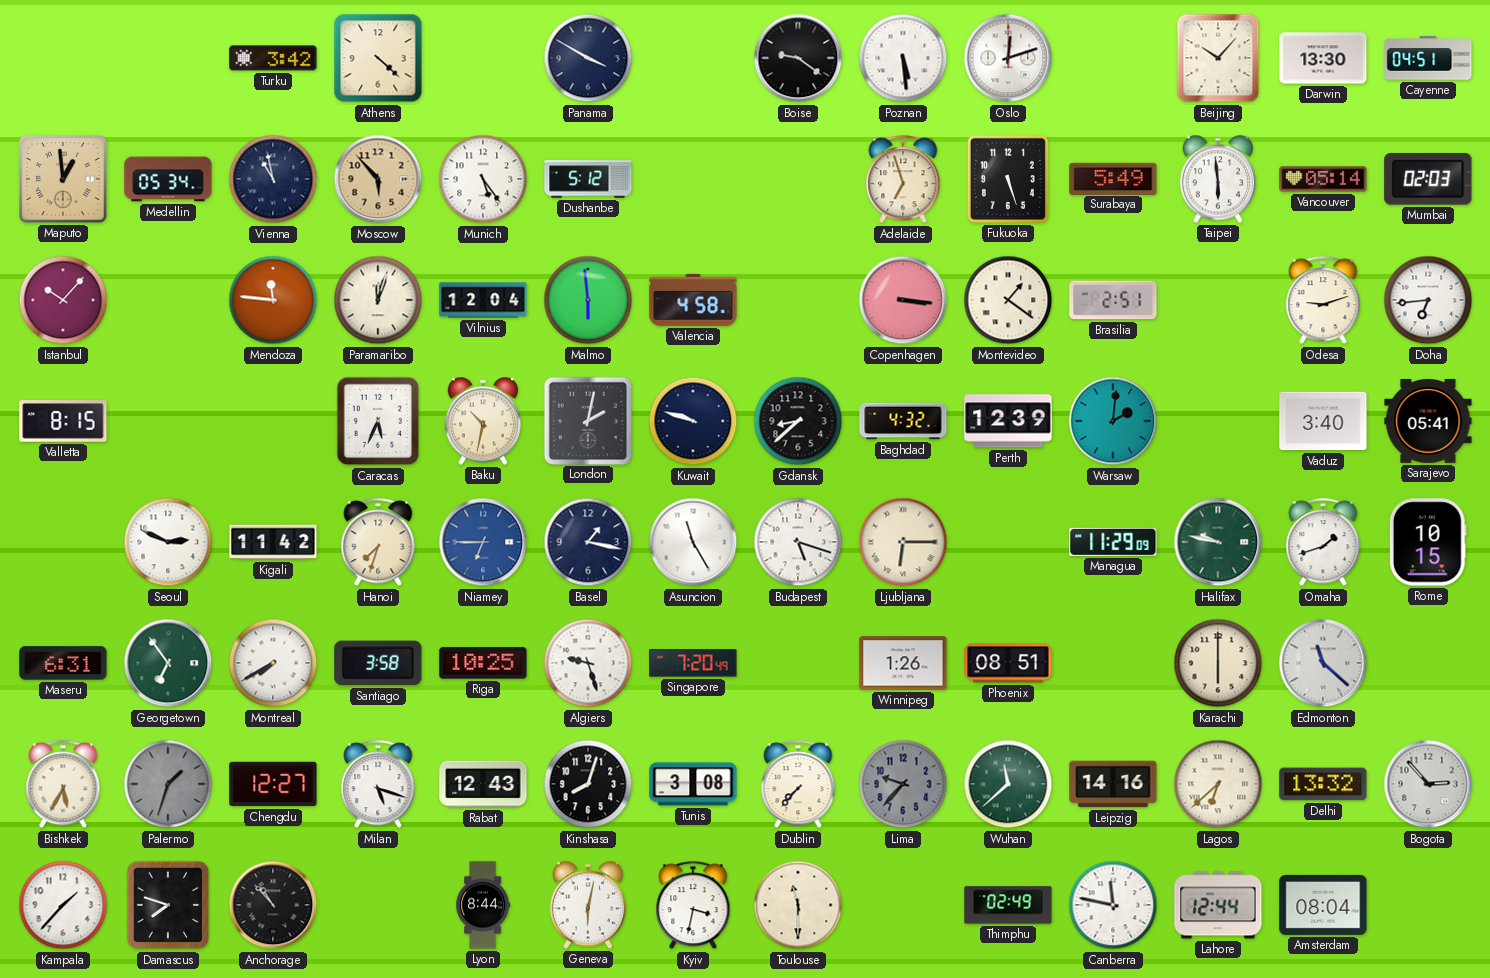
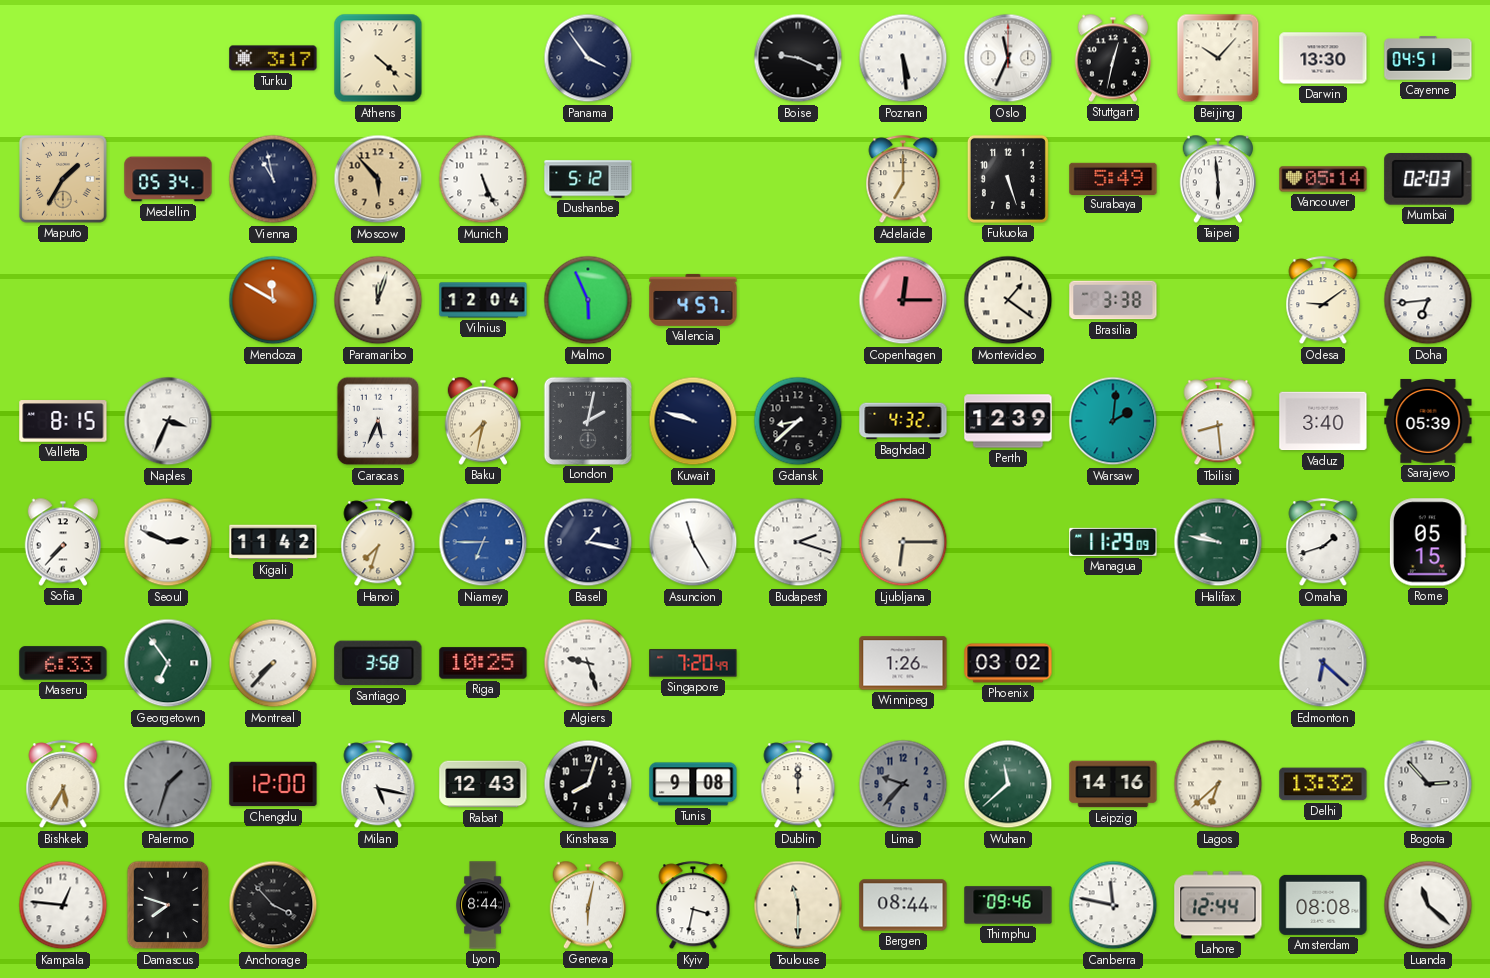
Turku: 3:42 -> 3:17
Panama: 3:50 -> 3:54
Boise: 9:21 -> 9:19
Oslo: 12:12 -> 11:34
Stuttgart: none -> 12:32
Maputo: 12:59 -> 1:35
Munich: 5:24 -> 5:26
Adelaide: 6:57 -> 7:00
Istanbul: 10:07 -> none
Mendoza: 11:46 -> 11:50
Malmo: 5:59 -> 5:56
Valencia: 4:58 -> 4:57
Copenhagen: 3:16 -> 12:15
Brasilia: 2:51 -> 3:38
Odesa: 9:12 -> 9:09
Naples: none -> 3:34
Baku: 10:32 -> 7:32
Tbilisi: none -> 8:29
Sarajevo: 05:41 -> 05:39
Sofia: none -> 7:37
Budapest: 5:18 -> 2:18
Rome: 10:15 -> 05:15
Maseru: 6:31 -> 6:33
Montreal: 7:40 -> 7:37
Phoenix: 08:51 -> 03:02
Karachi: 6:00 -> none
Edmonton: 11:22 -> 6:22
Chengdu: 12:27 -> 12:00
Milan: 5:18 -> 5:17
Tunis: 3:08 -> 9:08
Dublin: 7:37 -> 12:00
Kampala: 1:37 -> 12:46
Anchorage: 10:53 -> 3:53
Bergen: none -> 08:44
Thimphu: 02:49 -> 09:46
Amsterdam: 08:04 -> 08:08
Luanda: none -> 11:22
